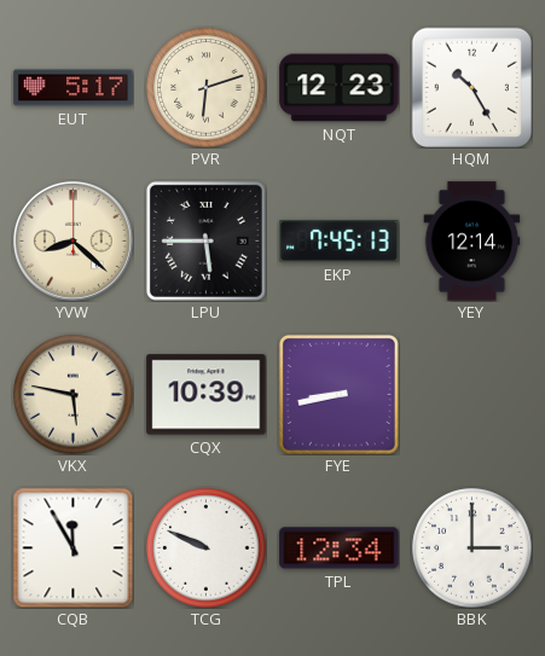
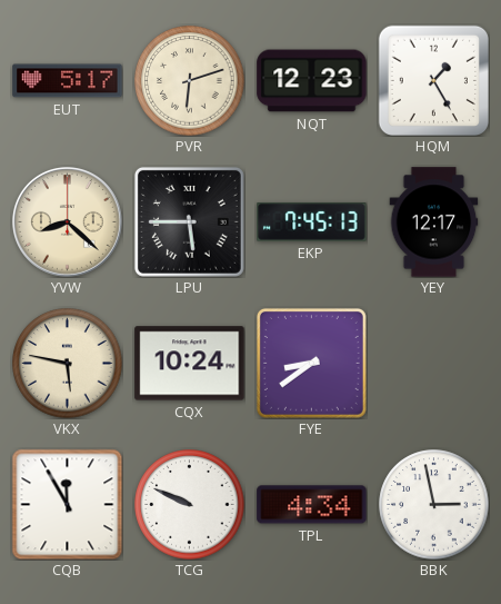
HQM: 10:25 -> 1:25
YEY: 12:14 -> 12:17
CQX: 10:39 -> 10:24
FYE: 8:43 -> 8:39
TPL: 12:34 -> 4:34
BBK: 3:00 -> 2:58
